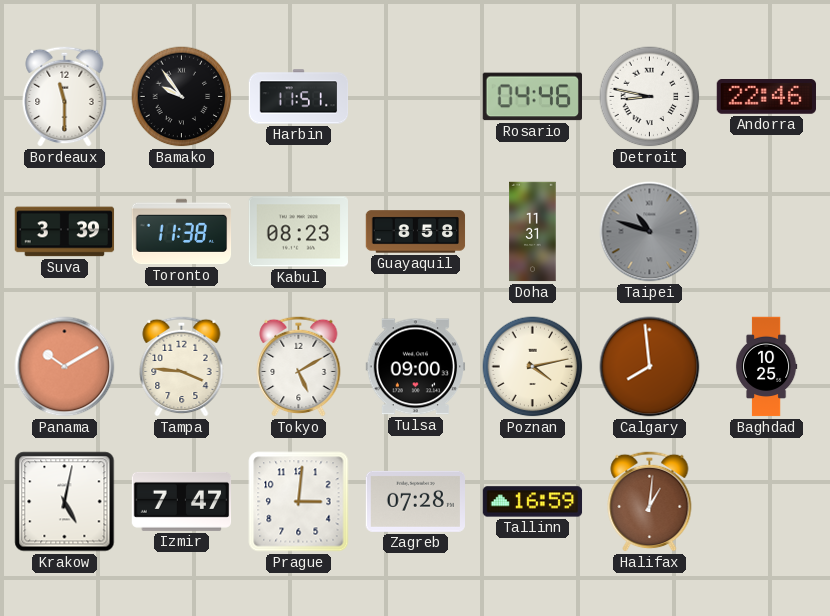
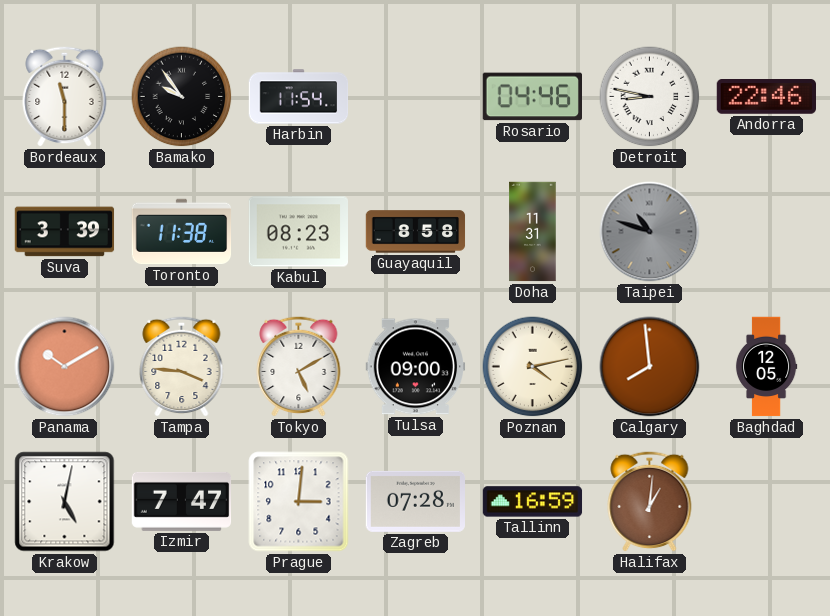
Harbin: 11:51 -> 11:54
Baghdad: 10:25 -> 12:05
